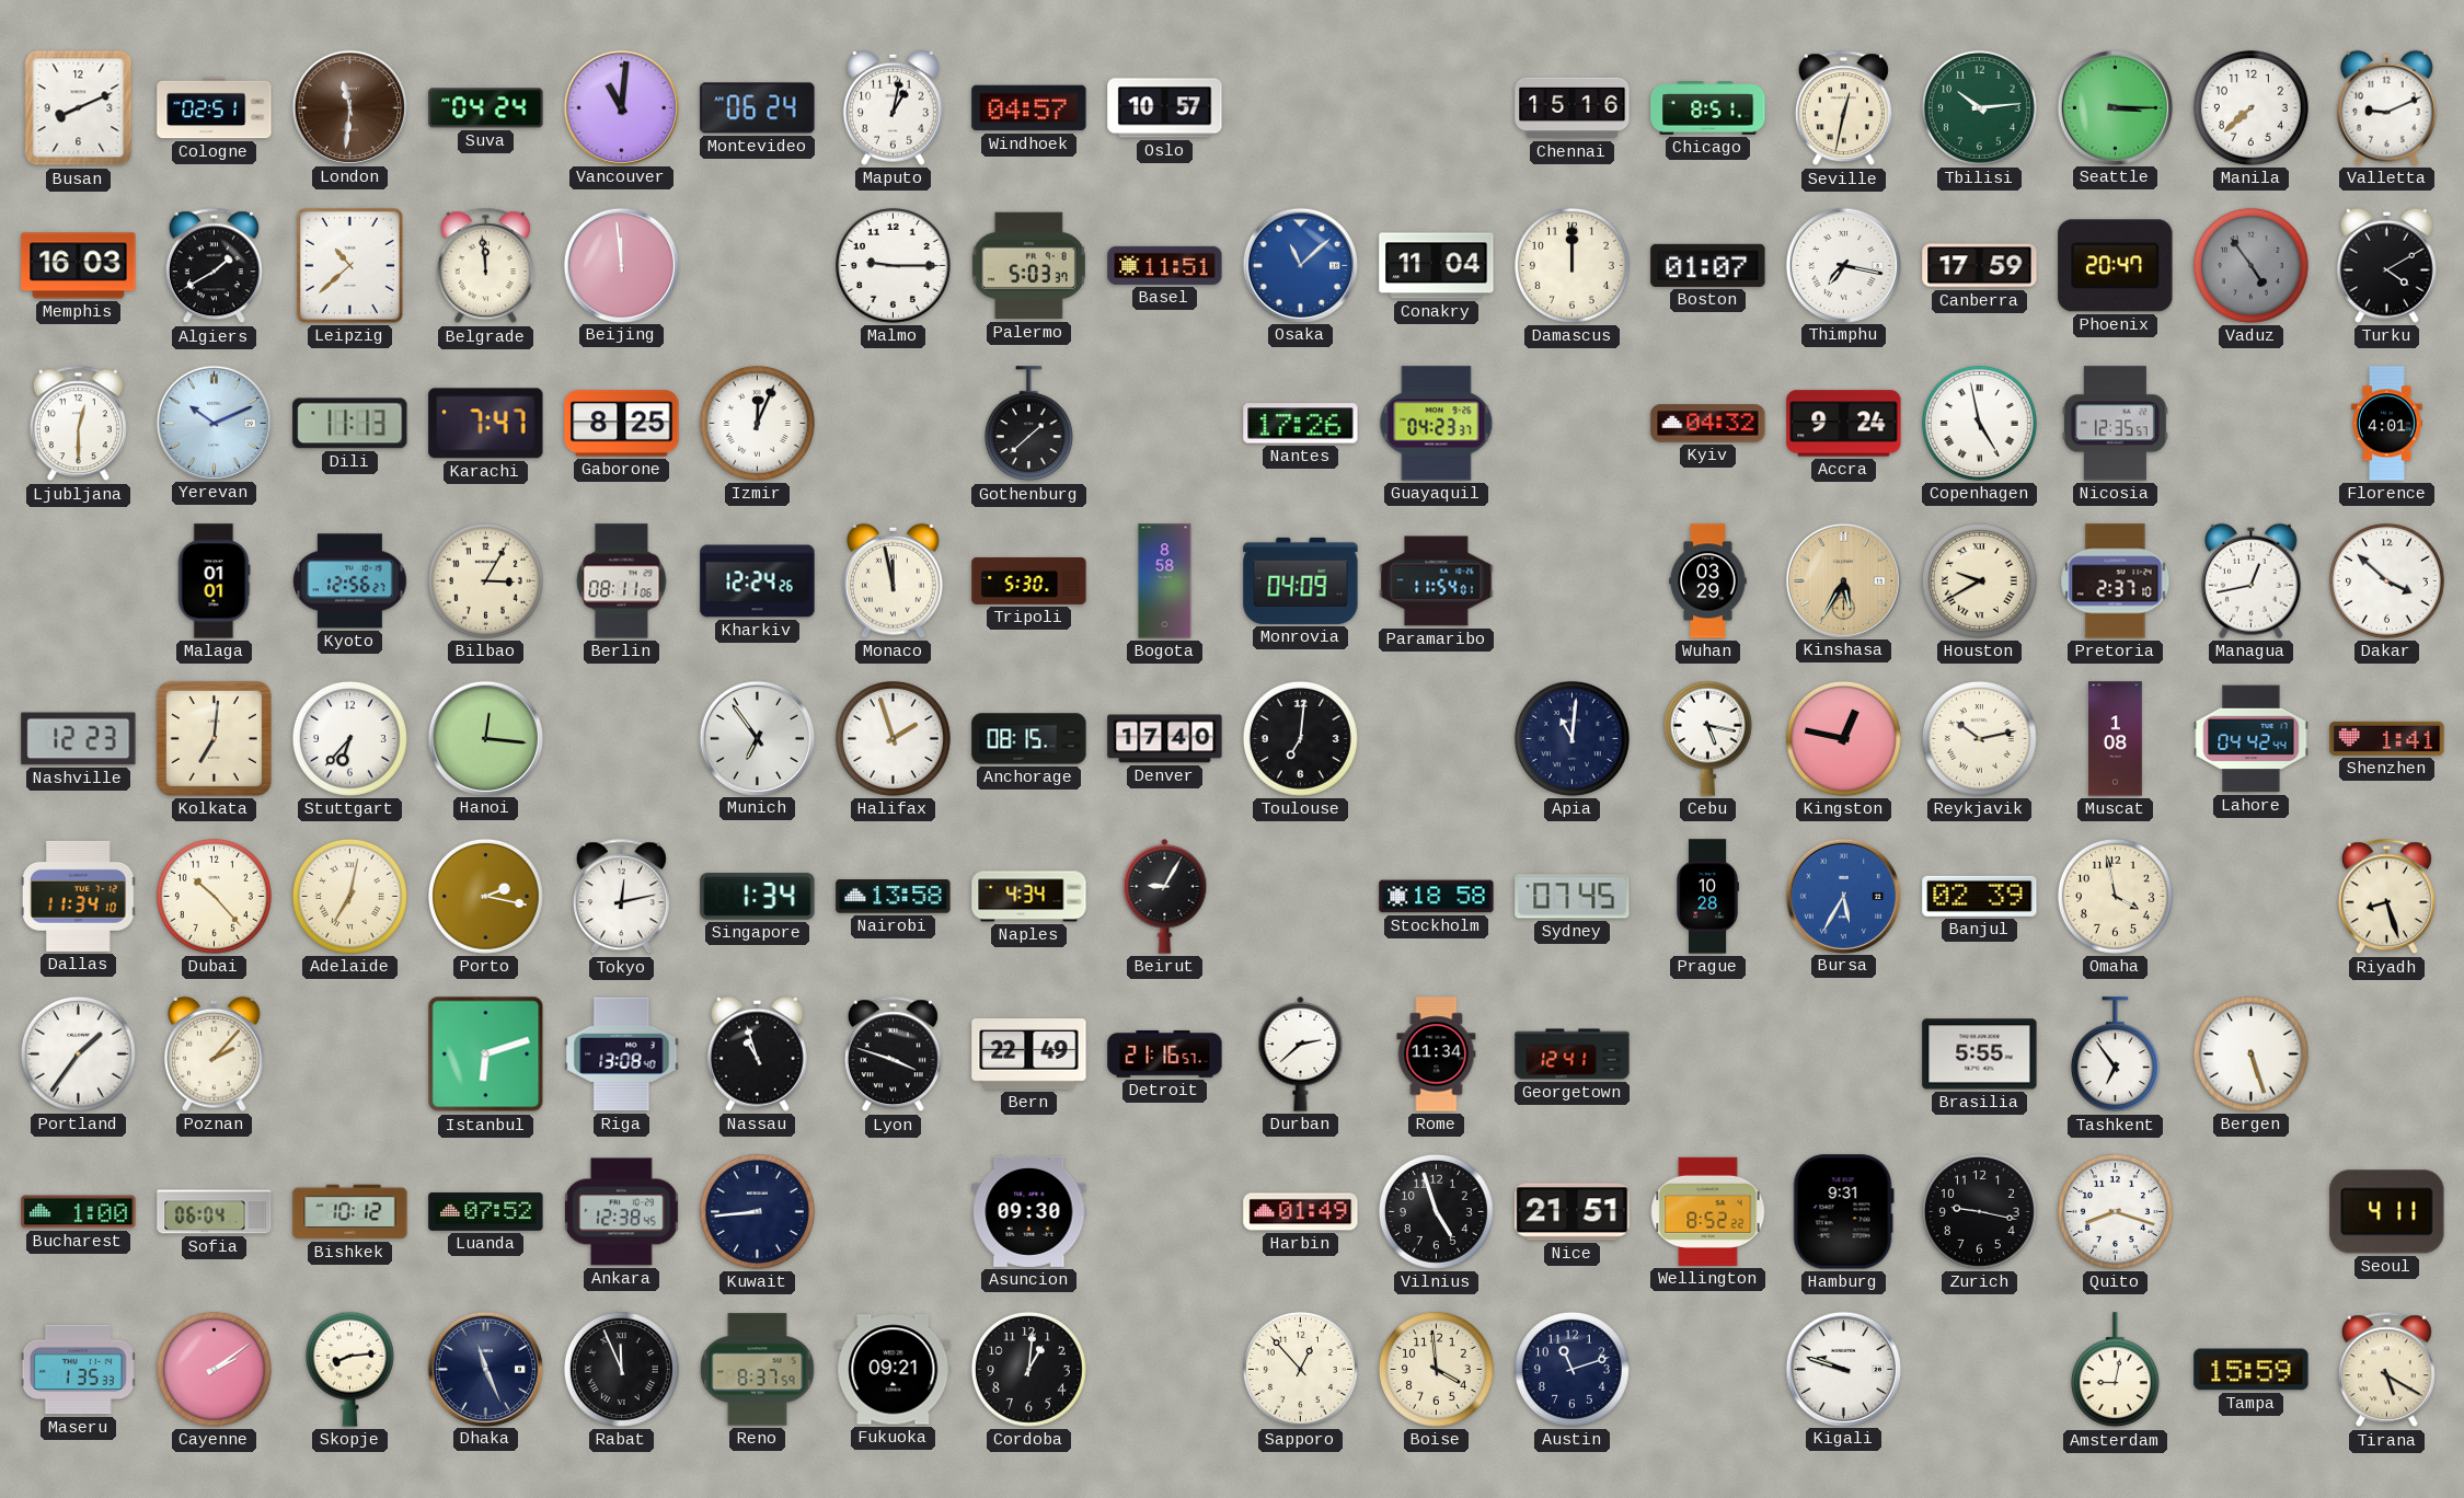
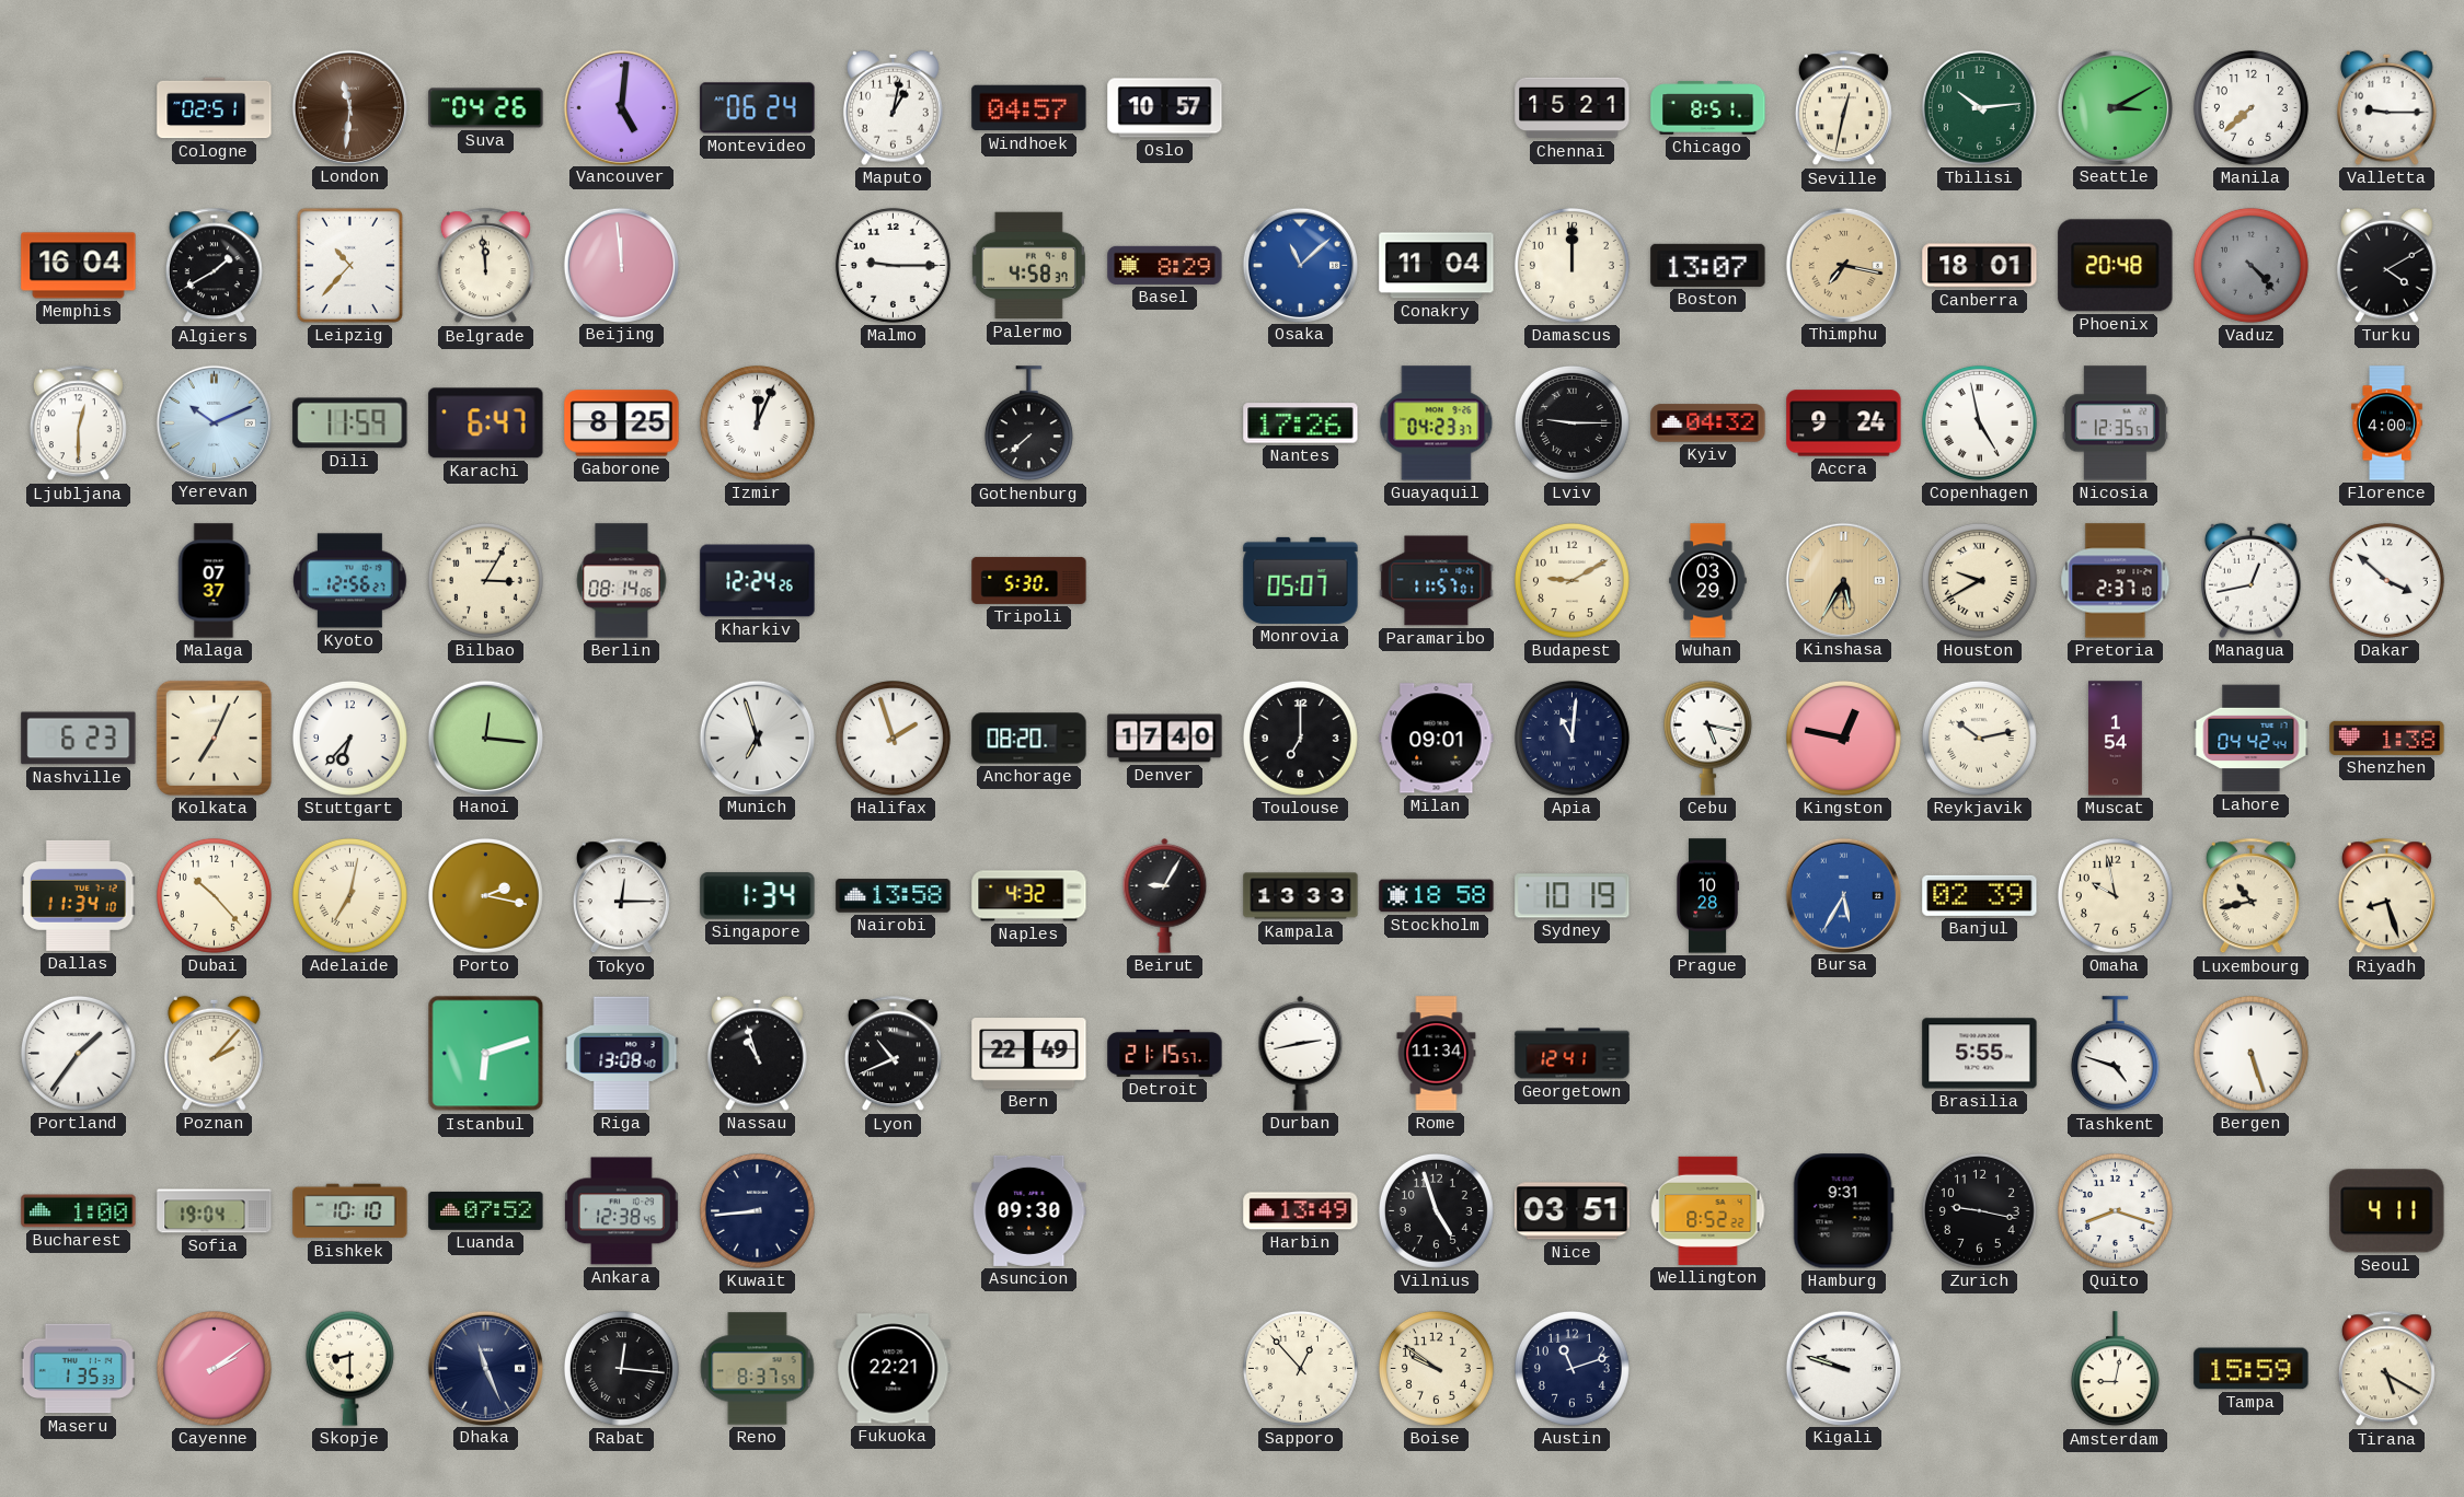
Busan: 8:11 -> none
Suva: 04:24 -> 04:26
Vancouver: 11:01 -> 5:01
Chennai: 15:16 -> 15:21
Seattle: 3:15 -> 3:10
Valletta: 9:11 -> 9:15
Memphis: 16:03 -> 16:04
Leipzig: 10:38 -> 10:37
Palermo: 5:03 -> 4:58
Basel: 11:51 -> 8:29
Boston: 01:07 -> 13:07
Thimphu dial: white -> champagne
Canberra: 17:59 -> 18:01
Phoenix: 20:47 -> 20:48
Vaduz: 4:54 -> 4:23
Dili: 11:13 -> 11:59
Karachi: 7:47 -> 6:47
Gothenburg: 1:38 -> 7:38
Lviv: none -> 9:15
Florence: 4:01 -> 4:00
Malaga: 01:01 -> 07:37
Berlin: 08:11 -> 08:14
Monaco: 11:58 -> none
Bogota: 8:58 -> none
Monrovia: 04:09 -> 05:07
Paramaribo: 11:54 -> 11:57
Budapest: none -> 9:10
Nashville: 12:23 -> 6:23
Kolkata: 7:01 -> 7:04
Munich: 6:54 -> 6:57
Anchorage: 08:15 -> 08:20
Toulouse: 7:01 -> 7:00
Milan: none -> 09:01
Muscat: 1:08 -> 1:54
Shenzhen: 1:41 -> 1:38
Tokyo: 12:13 -> 12:15
Naples: 4:34 -> 4:32
Kampala: none -> 13:33
Sydney: 07:45 -> 10:19
Omaha: 3:58 -> 9:58
Luxembourg: none -> 10:43
Lyon: 3:48 -> 10:41
Detroit: 21:16 -> 21:15
Durban: 2:38 -> 2:43
Tashkent: 6:54 -> 4:48
Sofia: 06:04 -> 19:04
Bishkek: 10:12 -> 10:10
Harbin: 01:49 -> 13:49
Nice: 21:51 -> 03:51
Skopje: 8:14 -> 8:30
Rabat: 11:56 -> 12:16
Fukuoka: 09:21 -> 22:21
Cordoba: 1:01 -> none
Boise: 3:59 -> 9:51
